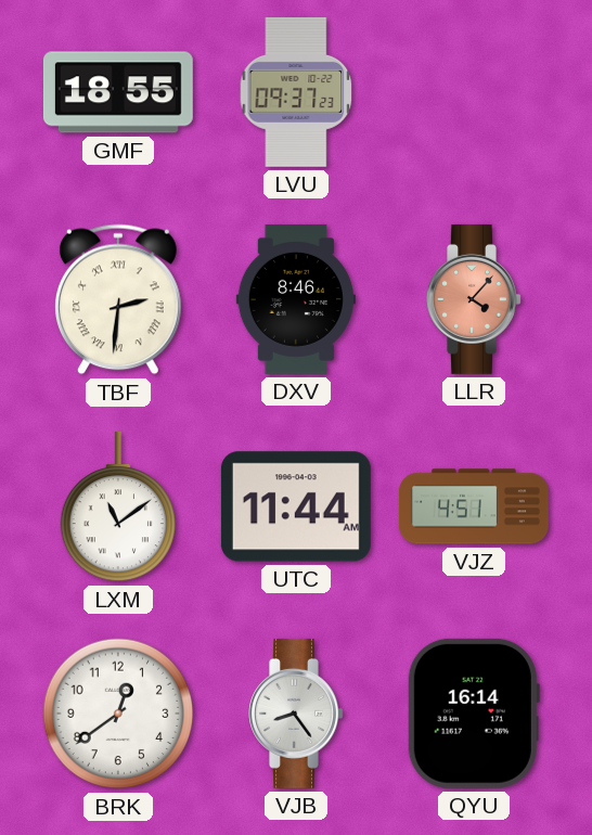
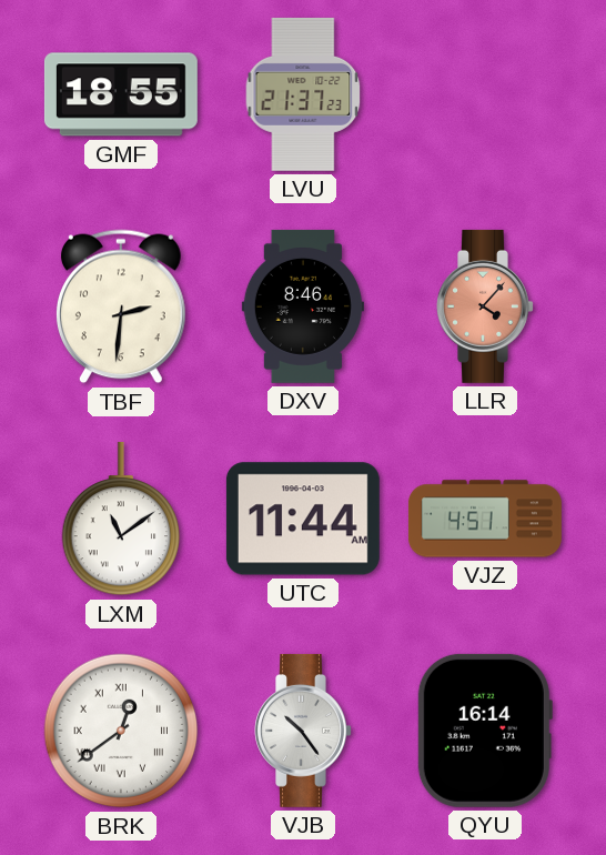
LVU: 09:37 -> 21:37
TBF numerals: Roman -> Arabic
BRK numerals: Arabic -> Roman
VJB: 8:24 -> 10:24
